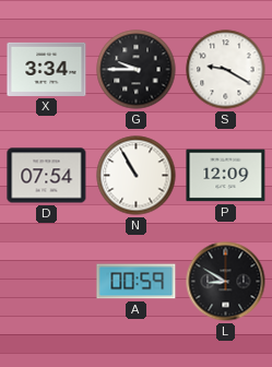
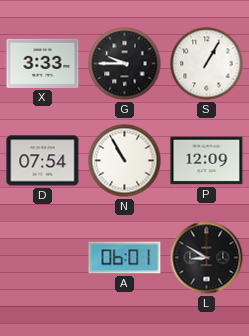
X: 3:34 -> 3:33
S: 9:20 -> 1:05
A: 00:59 -> 06:01
